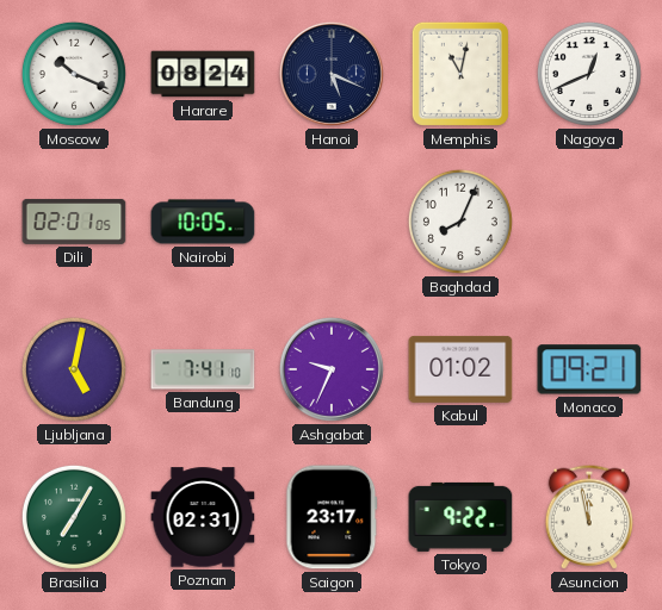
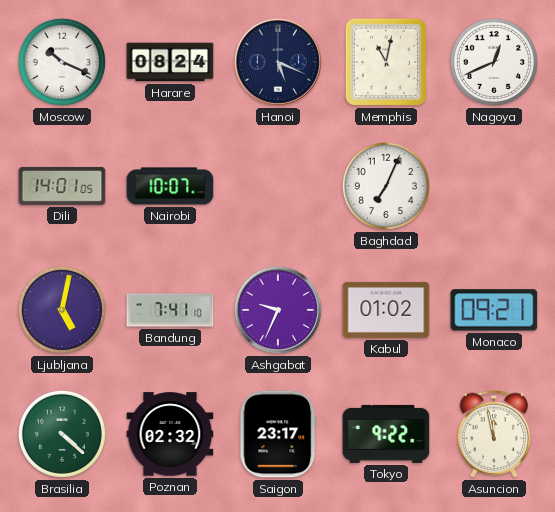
Dili: 02:01 -> 14:01
Nairobi: 10:05 -> 10:07
Baghdad: 8:04 -> 7:04
Brasilia: 7:05 -> 4:22
Poznan: 02:31 -> 02:32
